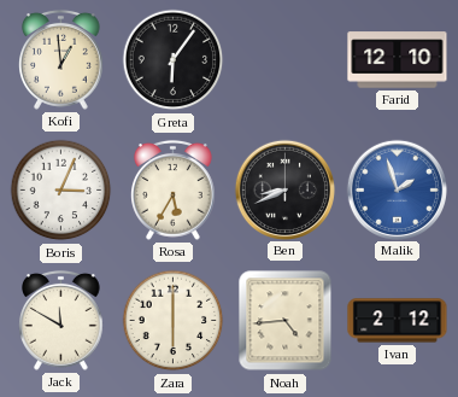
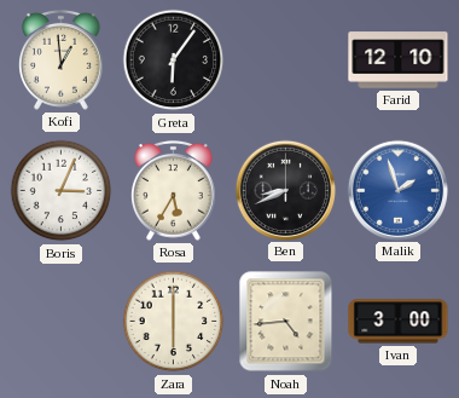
Jack: 11:50 -> none
Ivan: 2:12 -> 3:00
